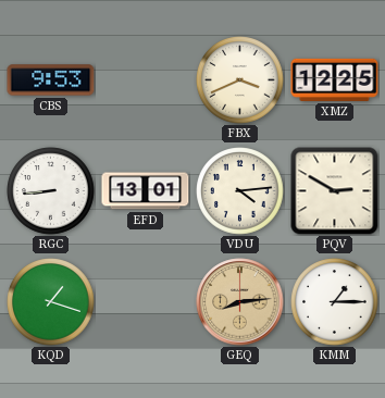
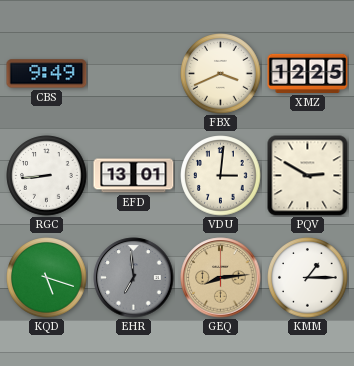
CBS: 9:53 -> 9:49
VDU: 4:14 -> 3:01
KQD: 1:18 -> 5:18
EHR: none -> 6:59
